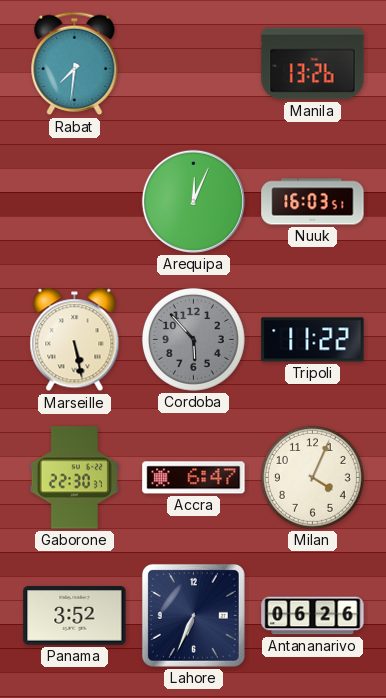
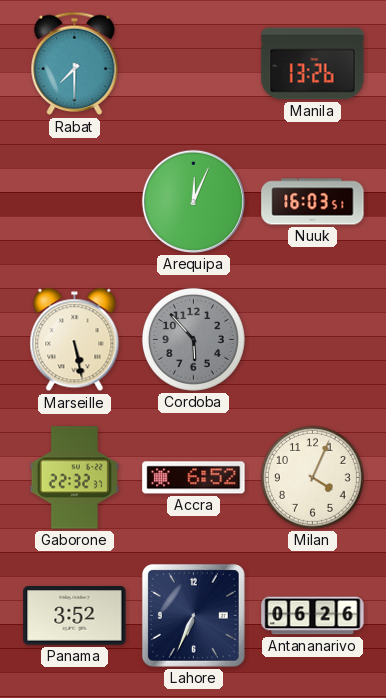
Rabat: 7:31 -> 7:30
Tripoli: 11:22 -> none
Gaborone: 22:30 -> 22:32
Accra: 6:47 -> 6:52
